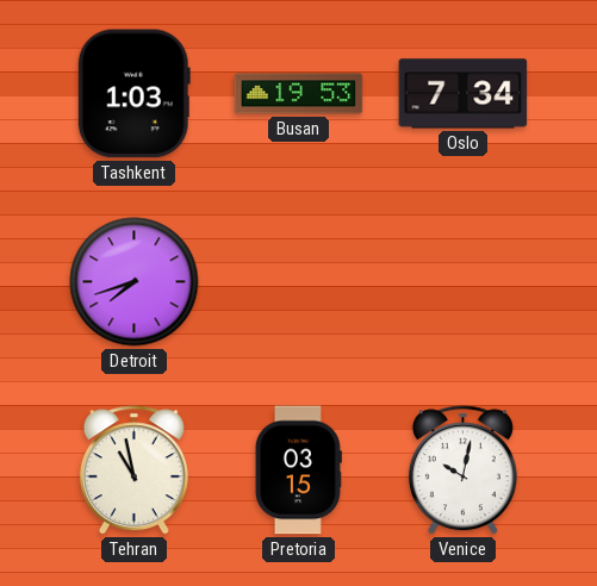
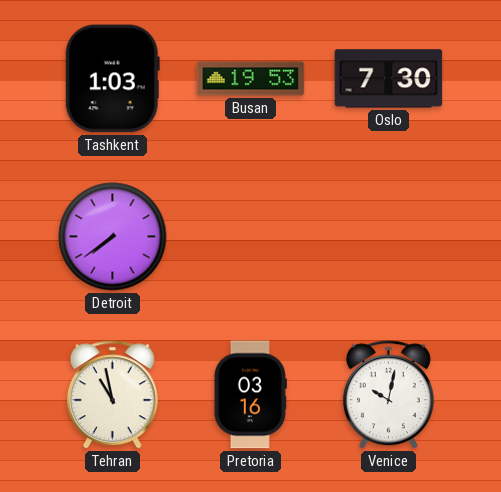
Oslo: 7:34 -> 7:30
Detroit: 7:42 -> 7:39
Pretoria: 03:15 -> 03:16
